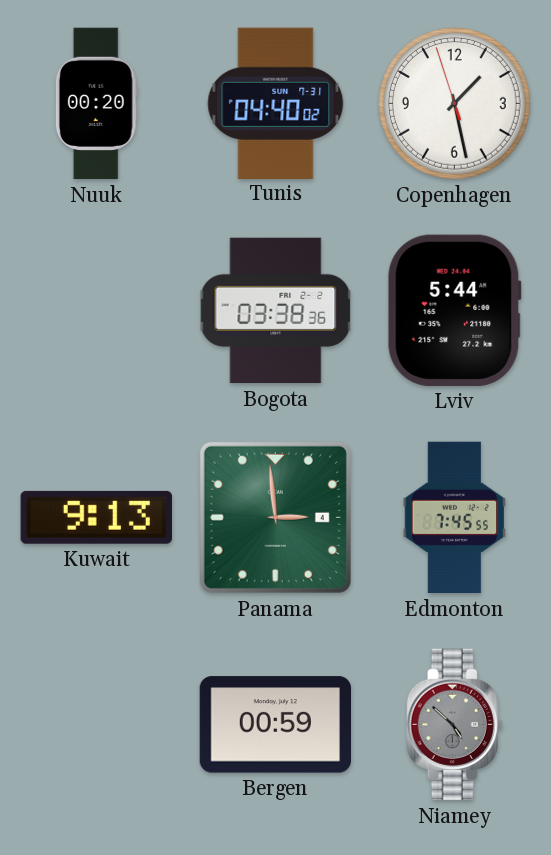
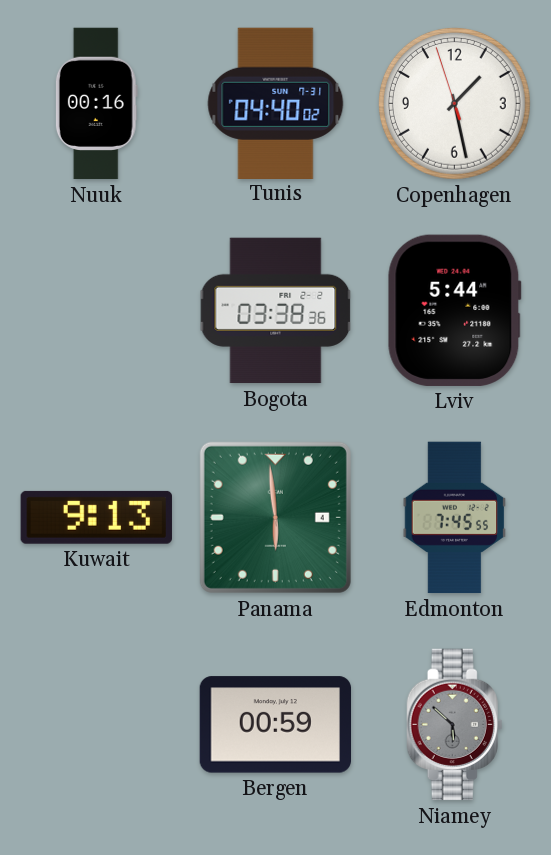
Nuuk: 00:20 -> 00:16
Panama: 2:59 -> 5:59
Niamey: 4:52 -> 5:52
